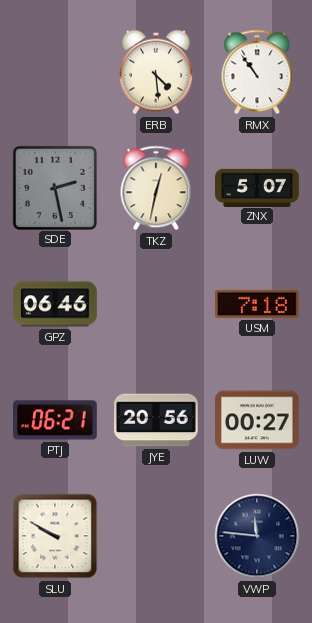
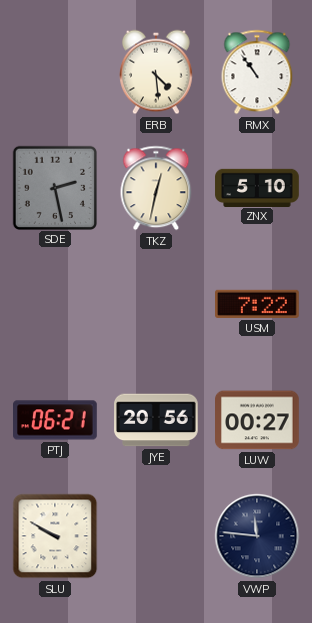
ZNX: 5:07 -> 5:10
GPZ: 06:46 -> none
USM: 7:18 -> 7:22
